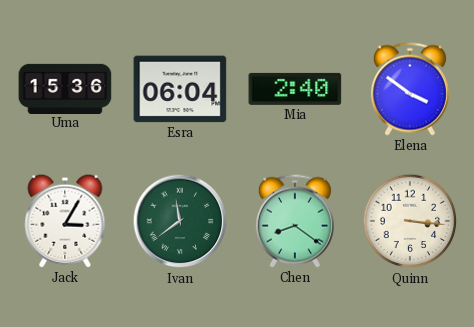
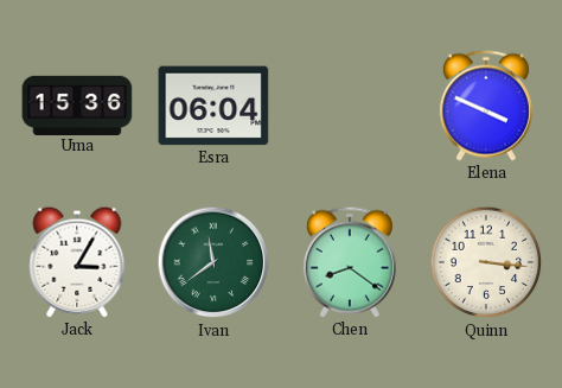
Mia: 2:40 -> none
Elena: 3:51 -> 3:49
